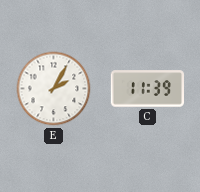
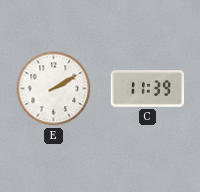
E: 2:05 -> 2:10
